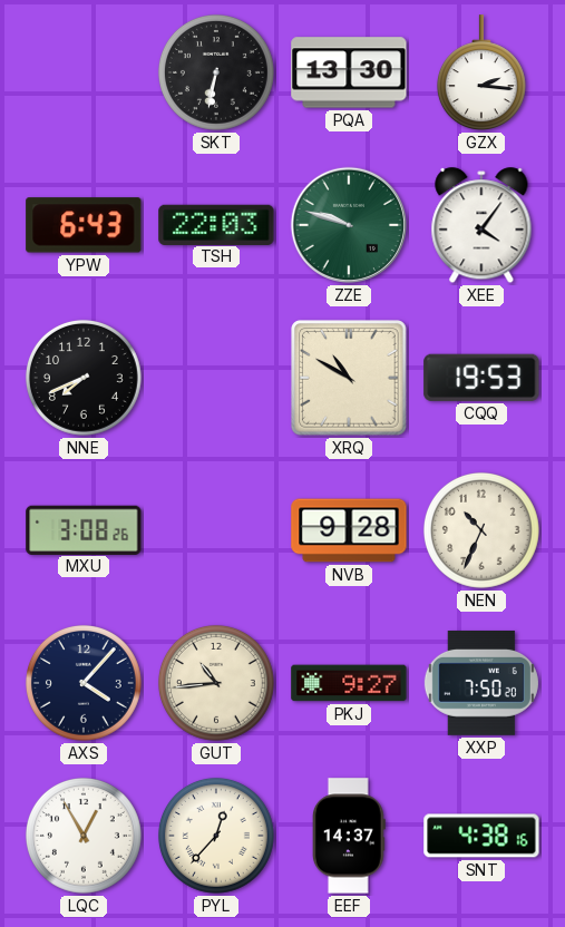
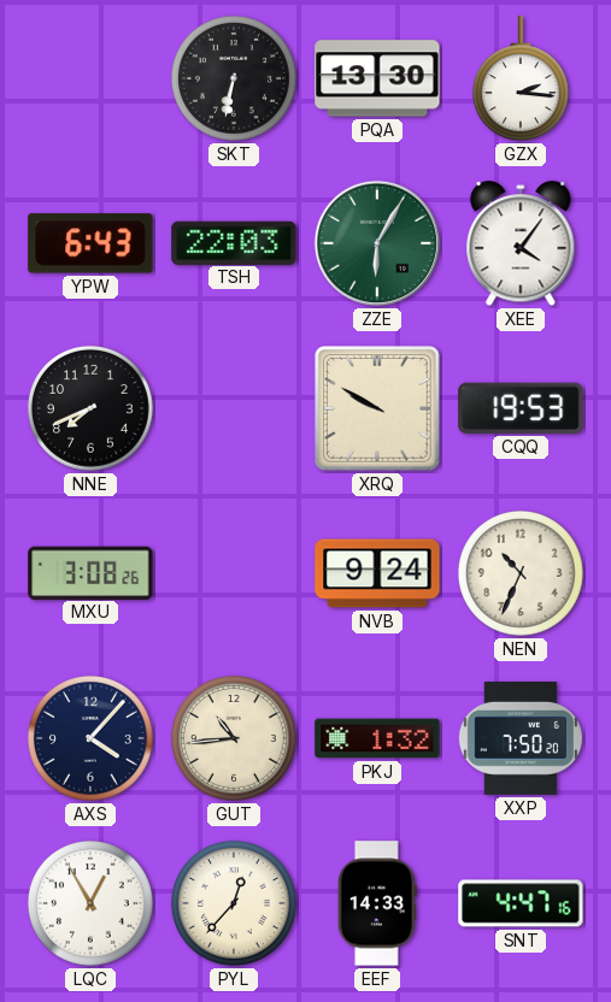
ZZE: 9:48 -> 6:05
XRQ: 10:50 -> 9:50
NVB: 9:28 -> 9:24
PKJ: 9:27 -> 1:32
EEF: 14:37 -> 14:33
SNT: 4:38 -> 4:47
